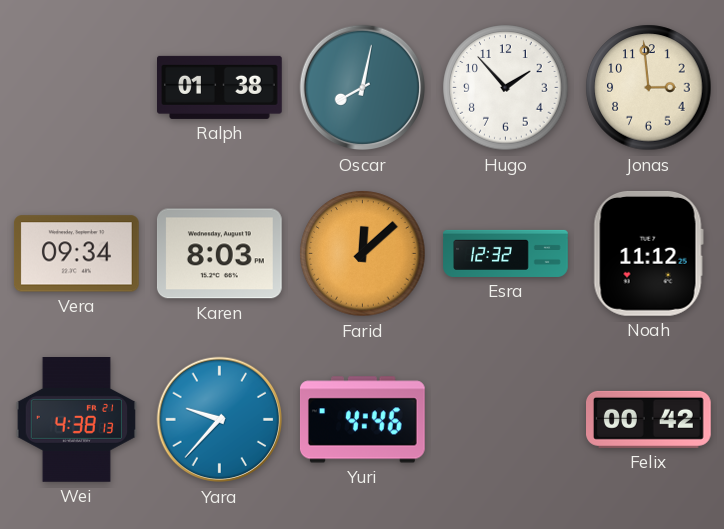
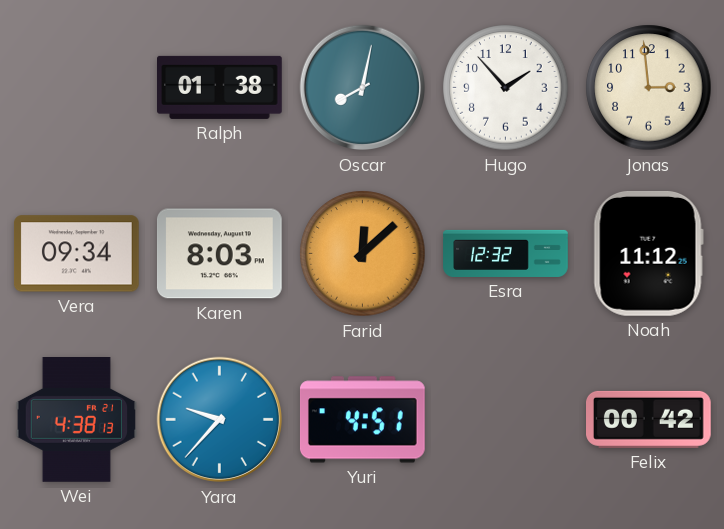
Yuri: 4:46 -> 4:51
